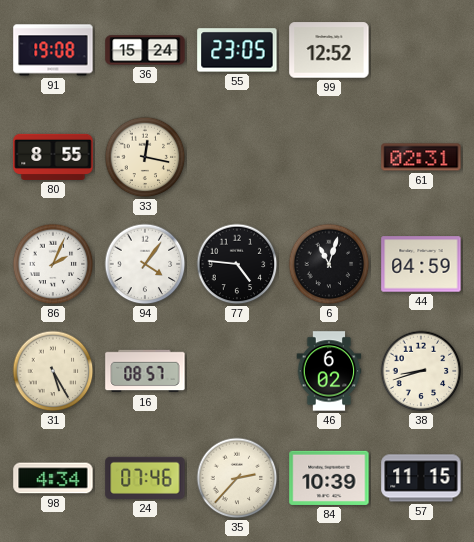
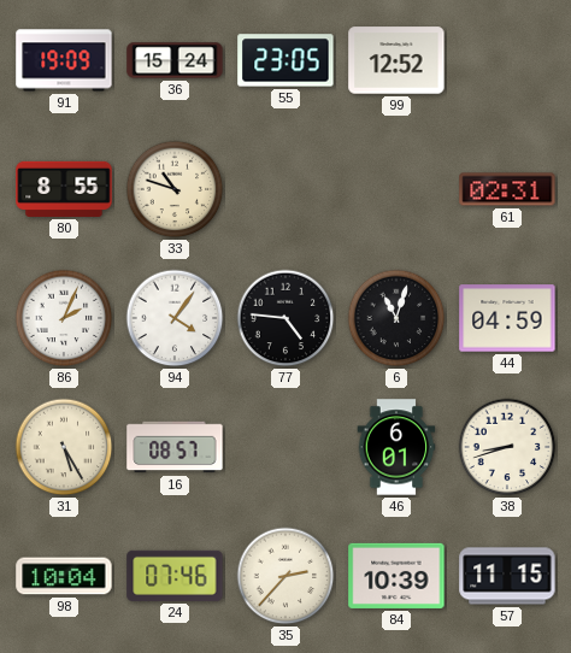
91: 19:08 -> 19:09
33: 12:17 -> 10:48
46: 6:02 -> 6:01
98: 4:34 -> 10:04
